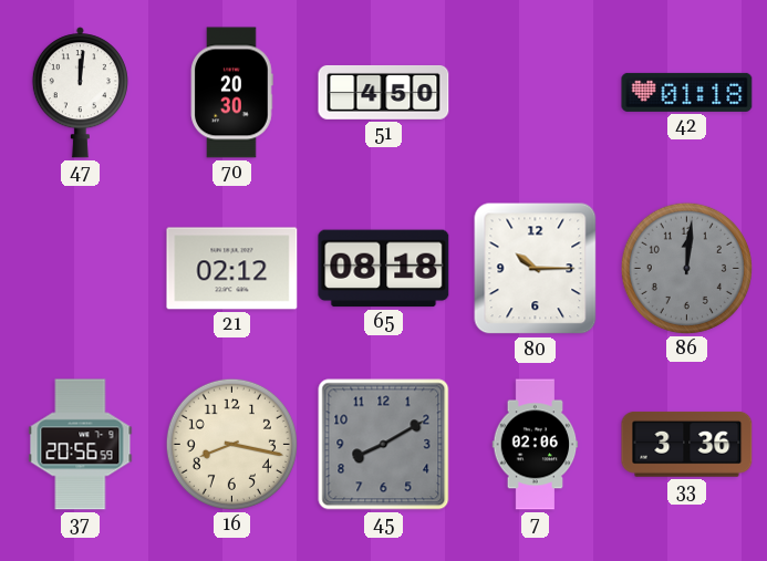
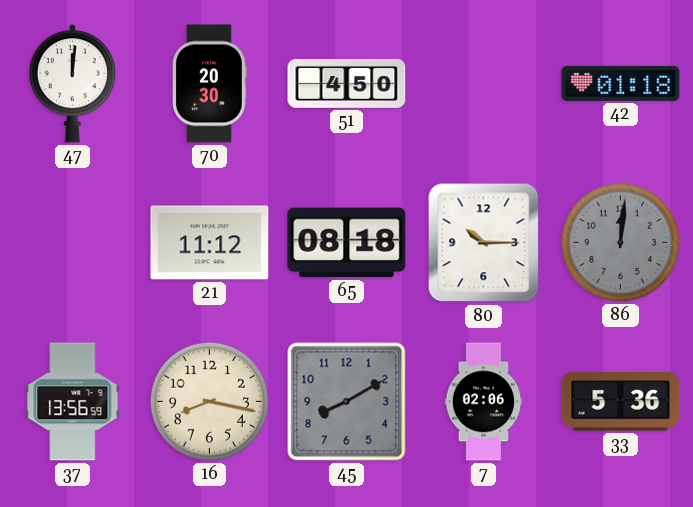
21: 02:12 -> 11:12
37: 20:56 -> 13:56
33: 3:36 -> 5:36
